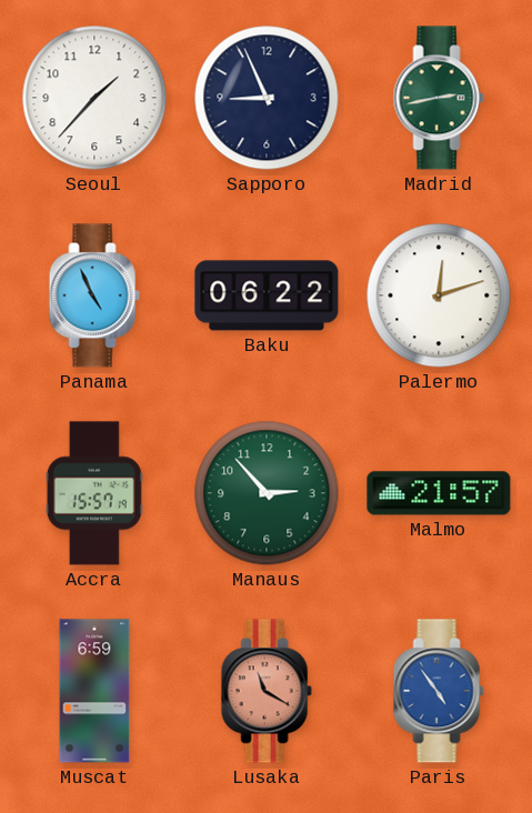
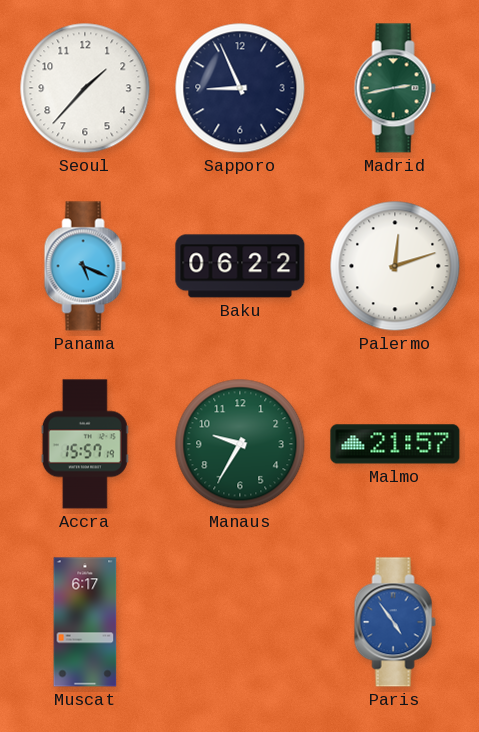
Panama: 4:56 -> 5:19
Manaus: 2:53 -> 9:35
Muscat: 6:59 -> 6:17
Lusaka: 11:20 -> none
